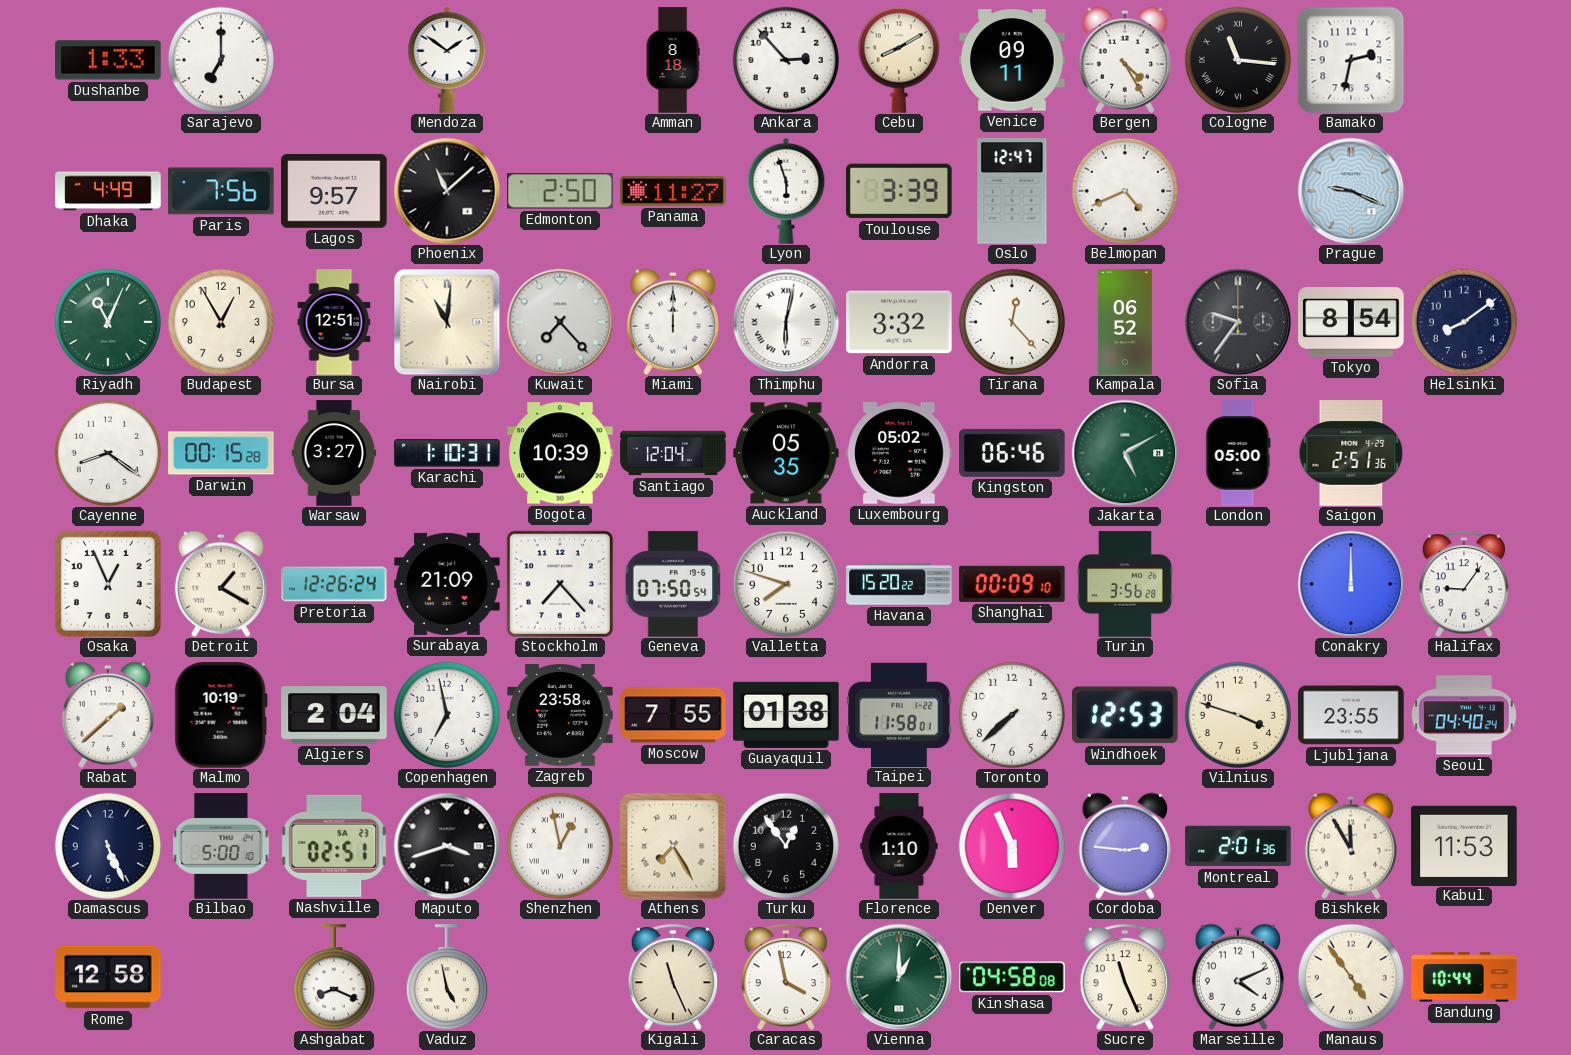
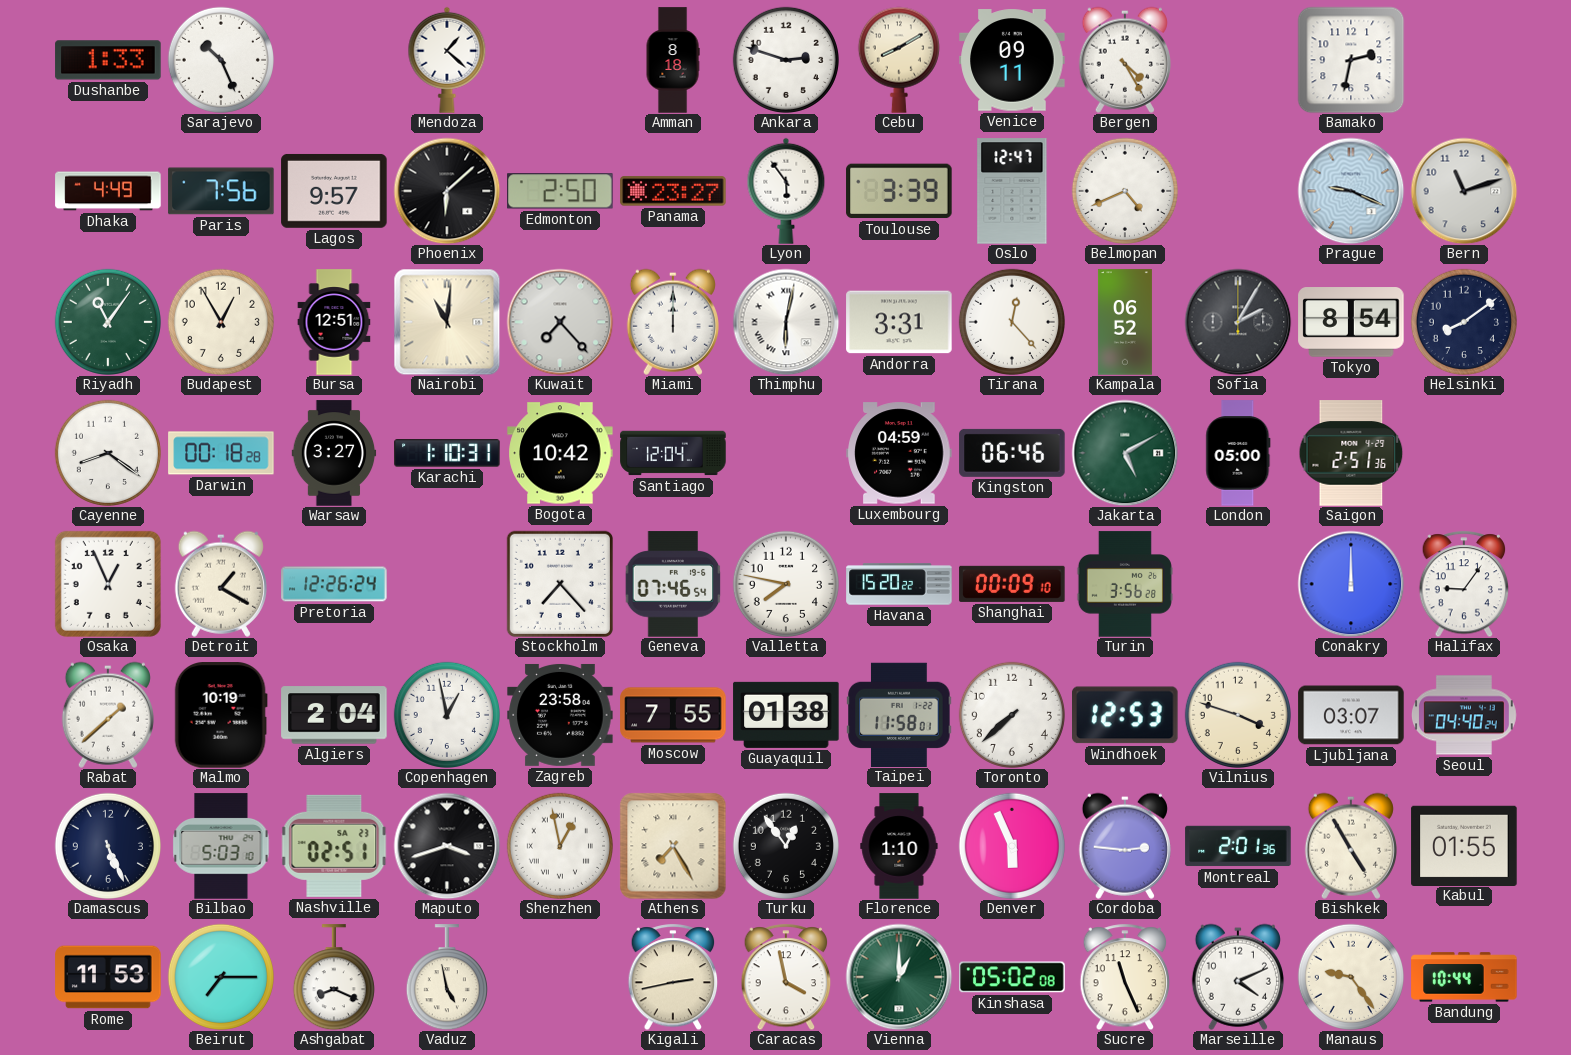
Sarajevo: 7:00 -> 10:26
Mendoza: 1:51 -> 1:22
Ankara: 2:53 -> 2:48
Cologne: 11:16 -> none
Phoenix: 11:08 -> 6:08
Panama: 11:27 -> 23:27
Lyon: 5:57 -> 5:54
Bern: none -> 11:12
Riyadh: 11:04 -> 11:06
Andorra: 3:32 -> 3:31
Sofia: 9:36 -> 2:05
Darwin: 00:15 -> 00:18
Bogota: 10:39 -> 10:42
Auckland: 05:35 -> none
Luxembourg: 05:02 -> 04:59
Surabaya: 21:09 -> none
Geneva: 07:50 -> 07:46
Valletta: 7:48 -> 7:47
Copenhagen: 6:58 -> 12:58
Ljubljana: 23:55 -> 03:07
Bilbao: 5:00 -> 5:03
Bishkek: 11:55 -> 4:55
Kabul: 11:53 -> 01:55
Rome: 12:58 -> 11:53
Beirut: none -> 7:15
Kigali: 11:26 -> 2:43
Kinshasa: 04:58 -> 05:02
Manaus: 4:54 -> 9:24
